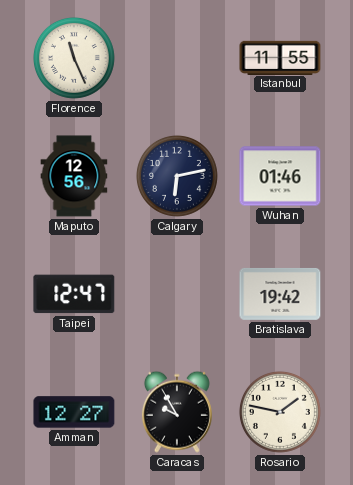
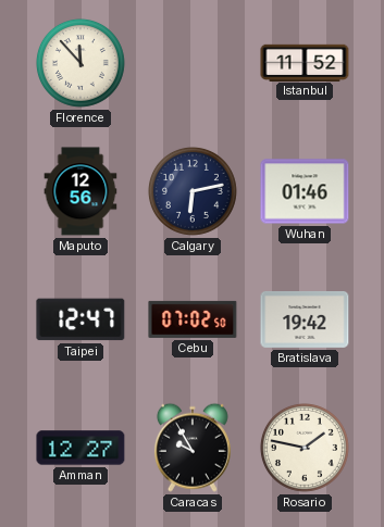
Florence: 11:26 -> 11:53
Istanbul: 11:55 -> 11:52
Cebu: none -> 07:02
